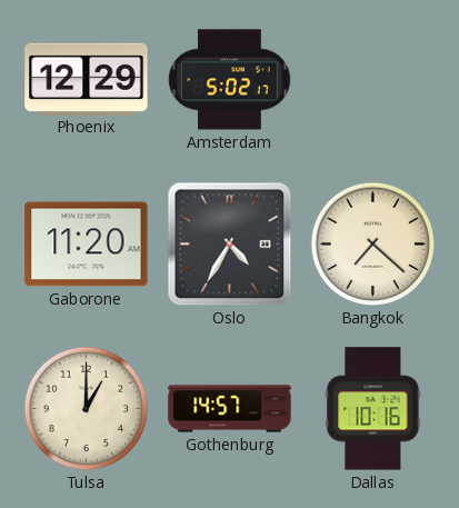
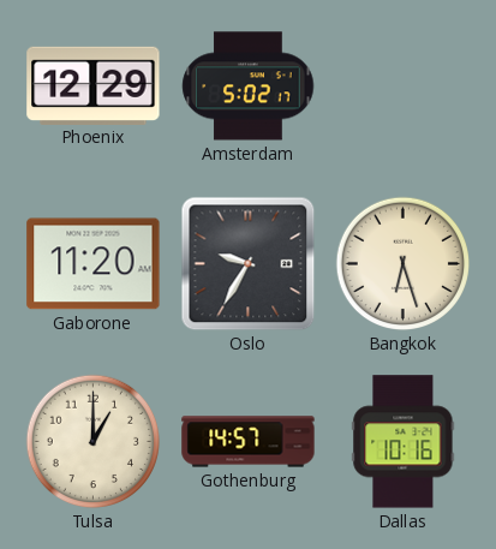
Oslo: 4:35 -> 9:35
Bangkok: 7:22 -> 6:27
